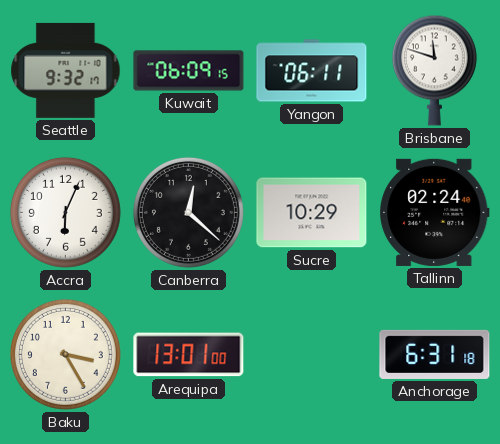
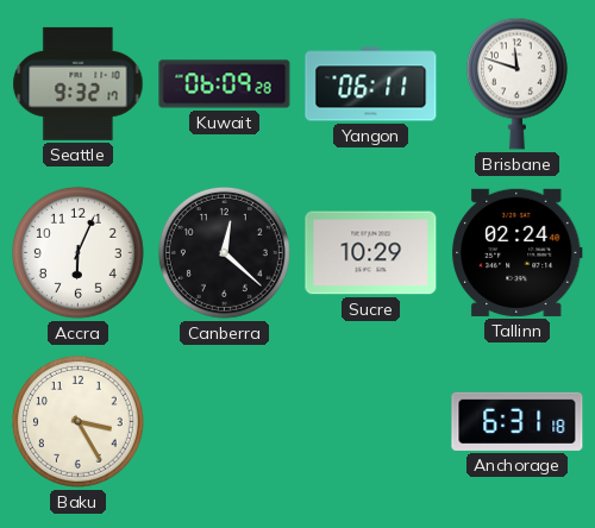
Kuwait: 06:09:15 -> 06:09:28
Arequipa: 13:01 -> none
